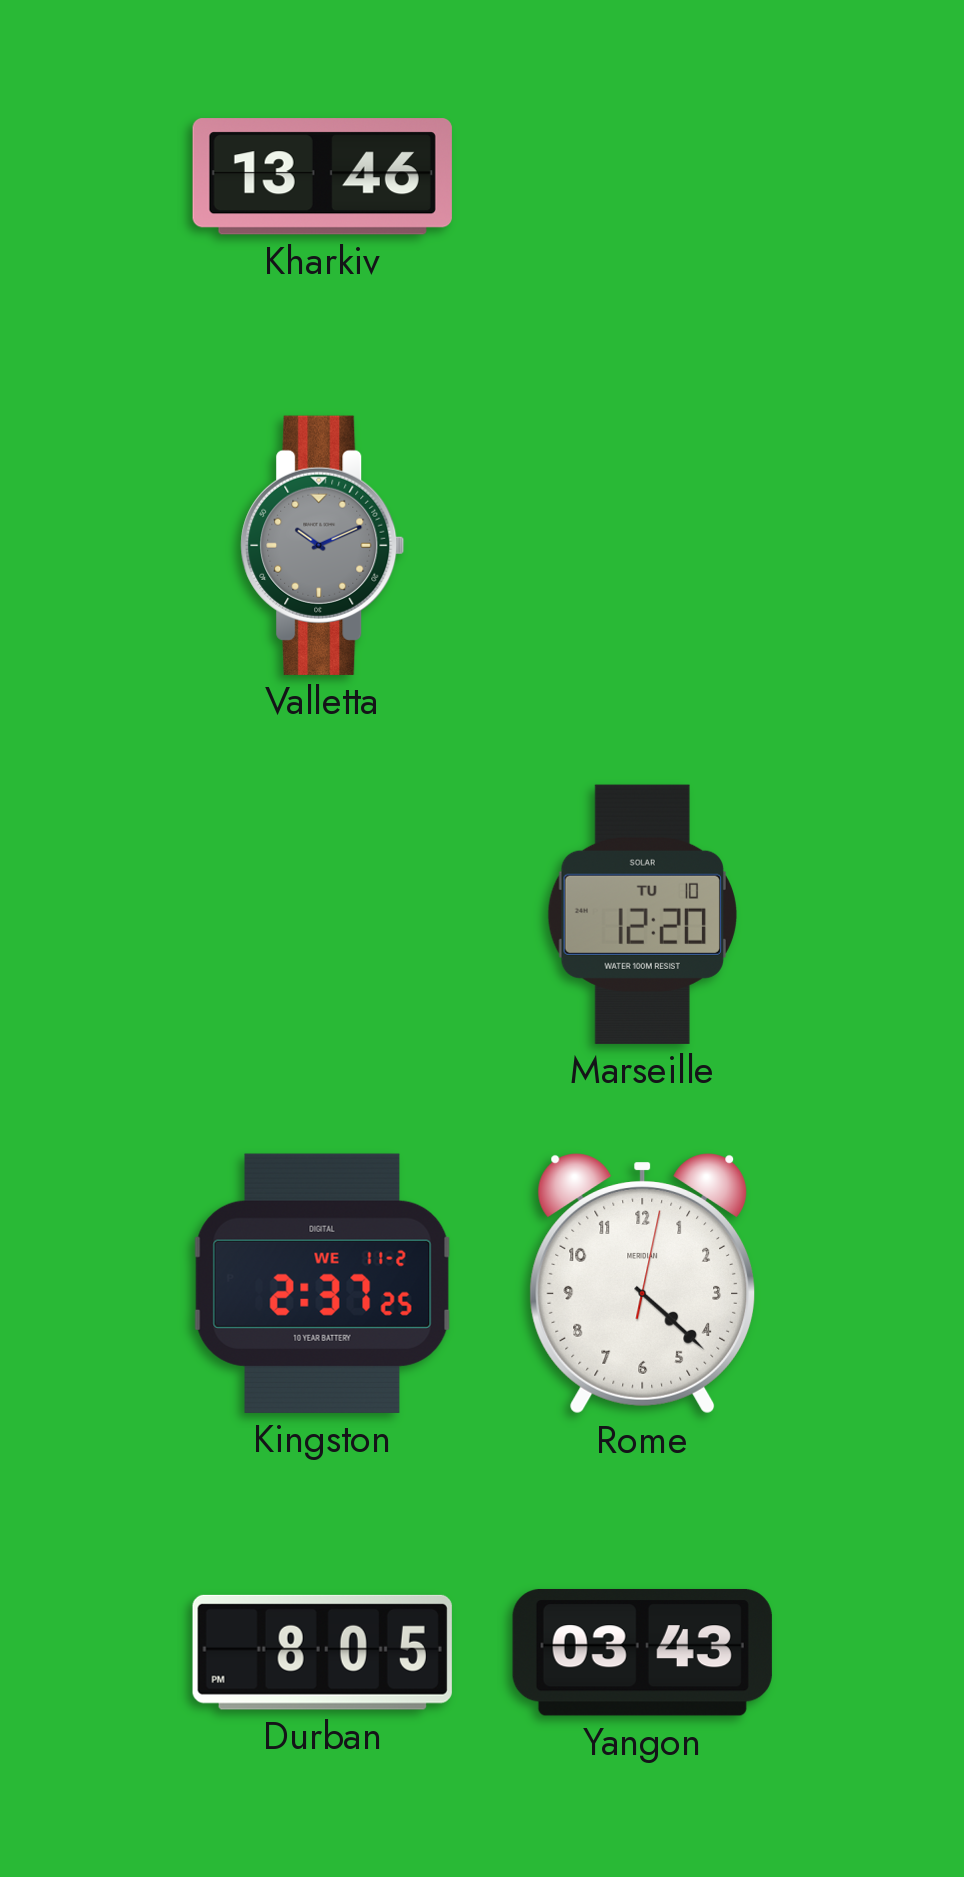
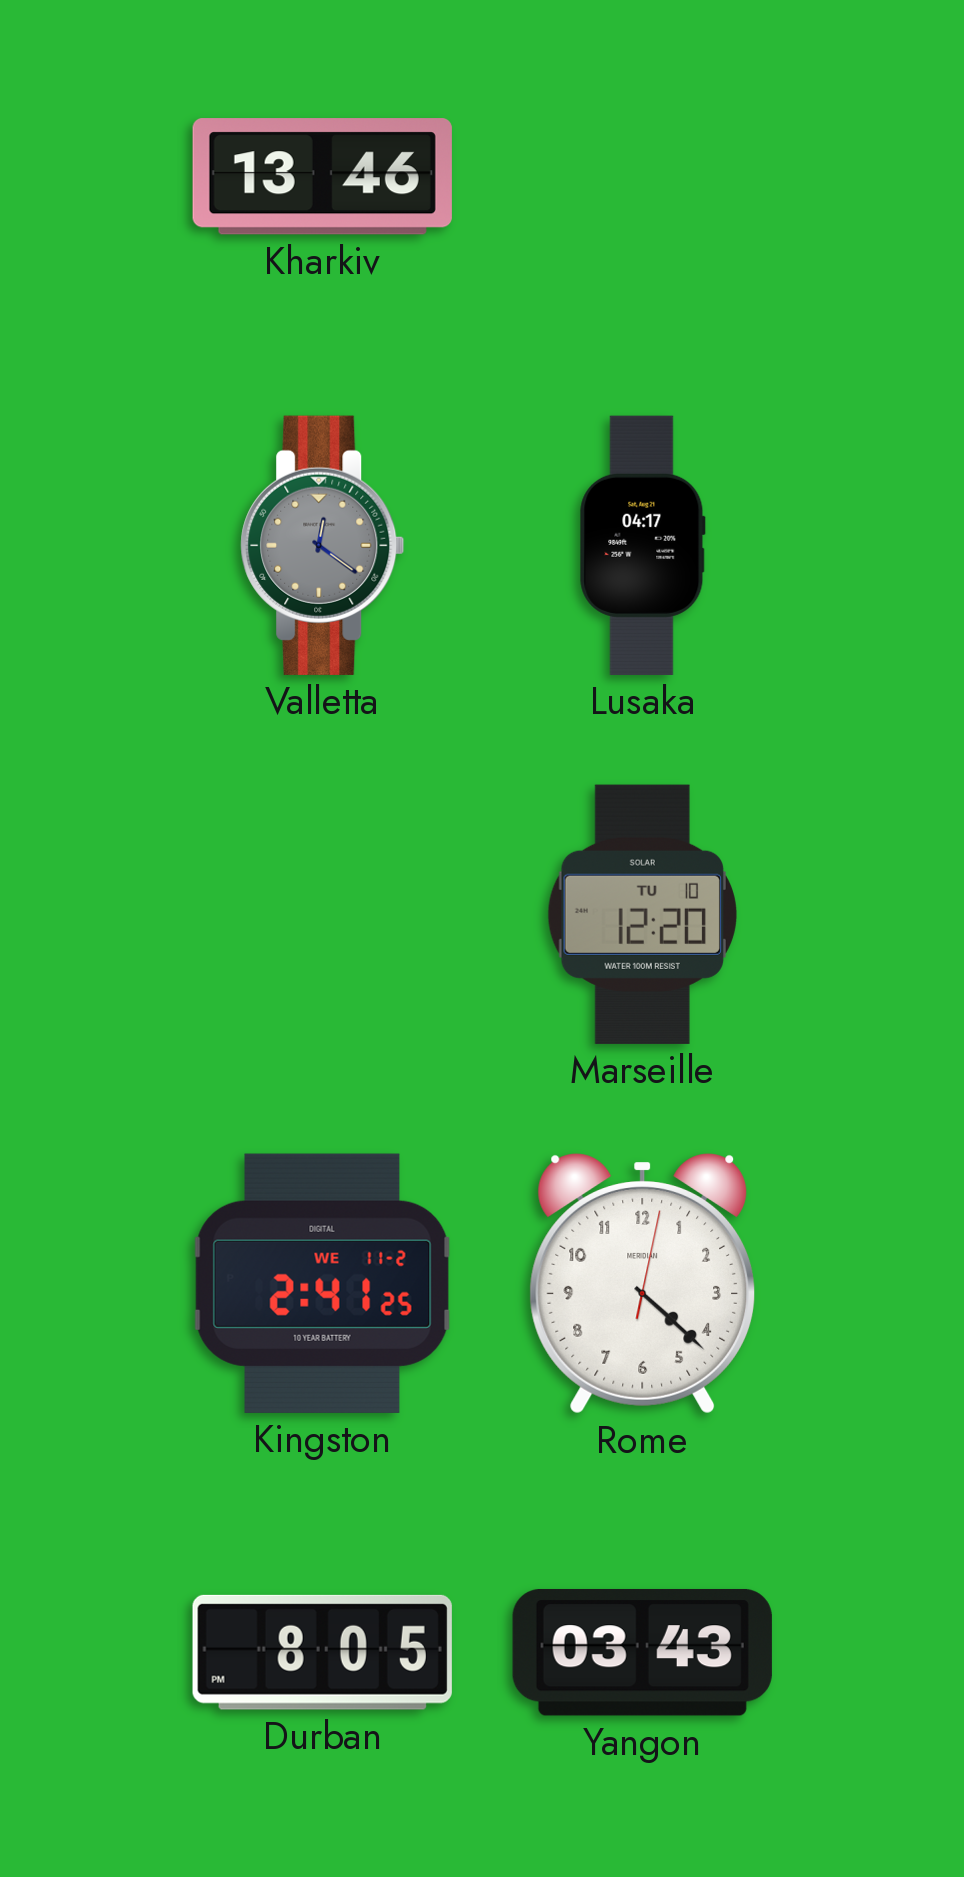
Valletta: 10:11 -> 12:21
Lusaka: none -> 04:17
Kingston: 2:37 -> 2:41
